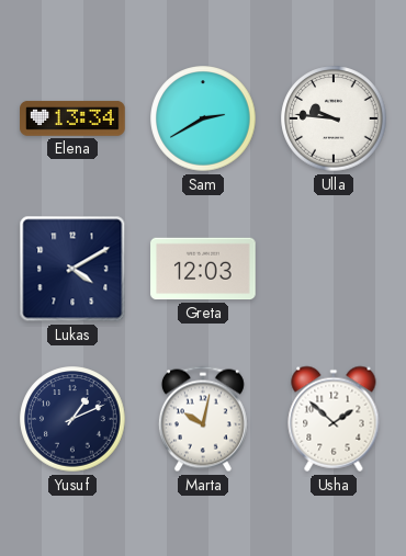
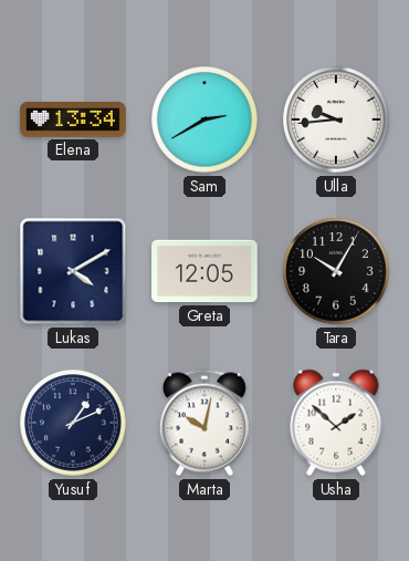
Ulla: 9:46 -> 9:44
Greta: 12:03 -> 12:05
Tara: none -> 10:05
